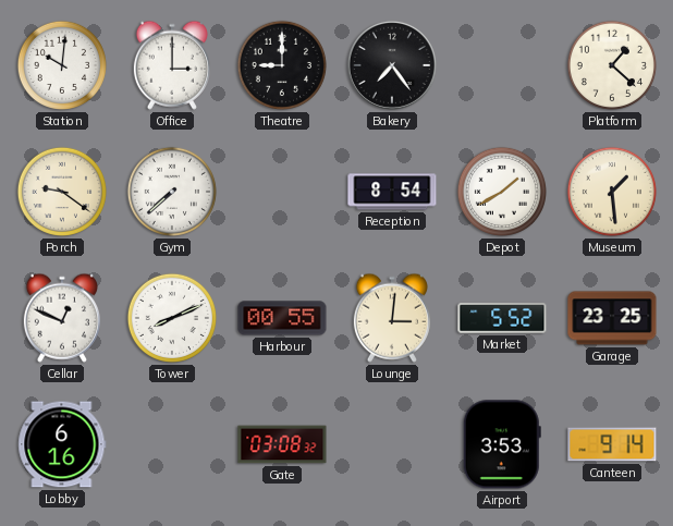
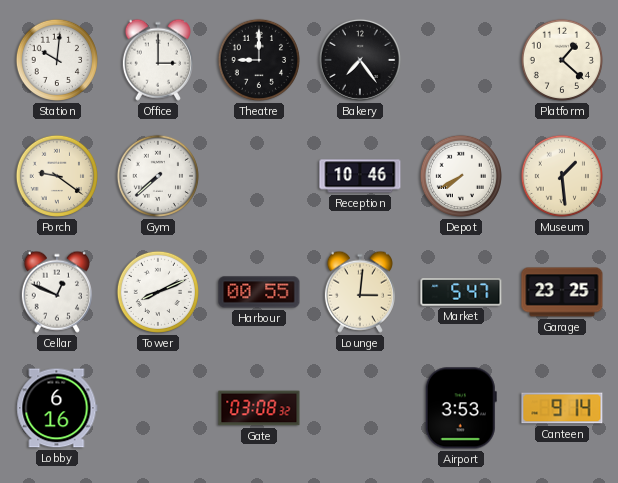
Reception: 8:54 -> 10:46
Depot: 1:40 -> 7:40
Market: 5:52 -> 5:47
